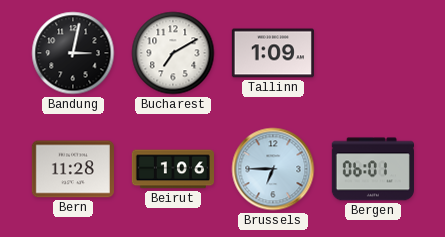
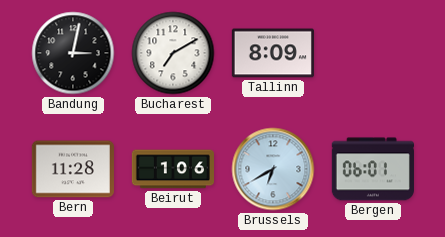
Tallinn: 1:09 -> 8:09
Brussels: 6:45 -> 6:40
